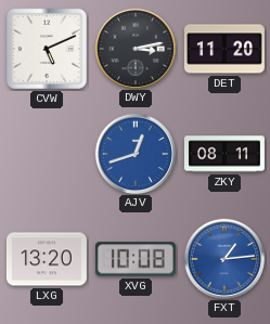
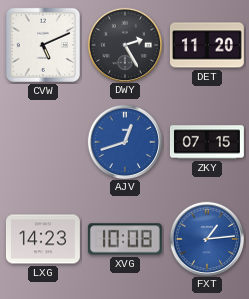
DWY: 3:13 -> 2:25
ZKY: 08:11 -> 07:15
LXG: 13:20 -> 14:23
